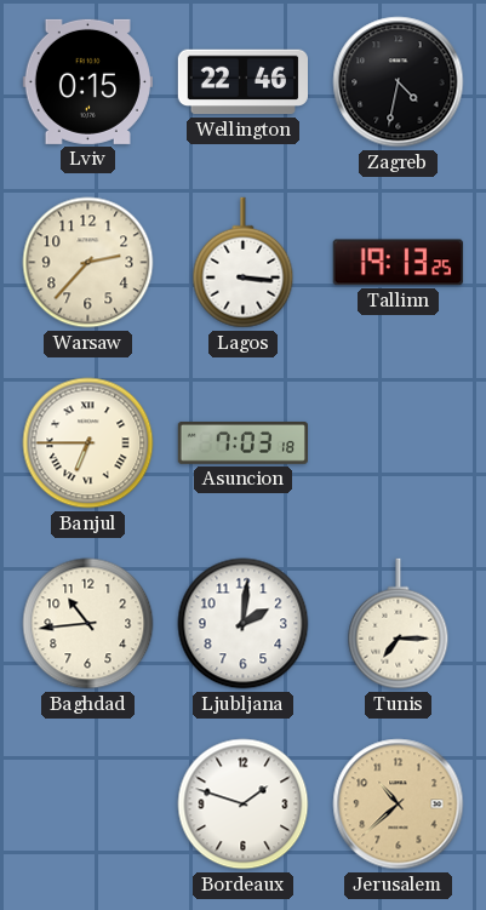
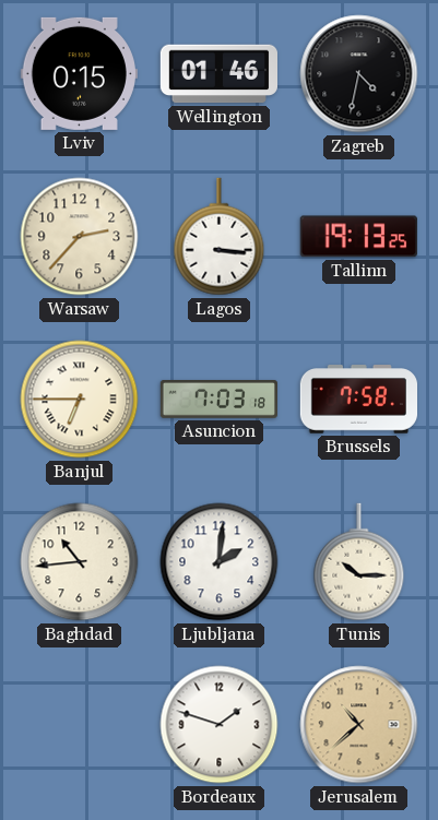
Wellington: 22:46 -> 01:46
Brussels: none -> 7:58
Tunis: 7:15 -> 10:15
